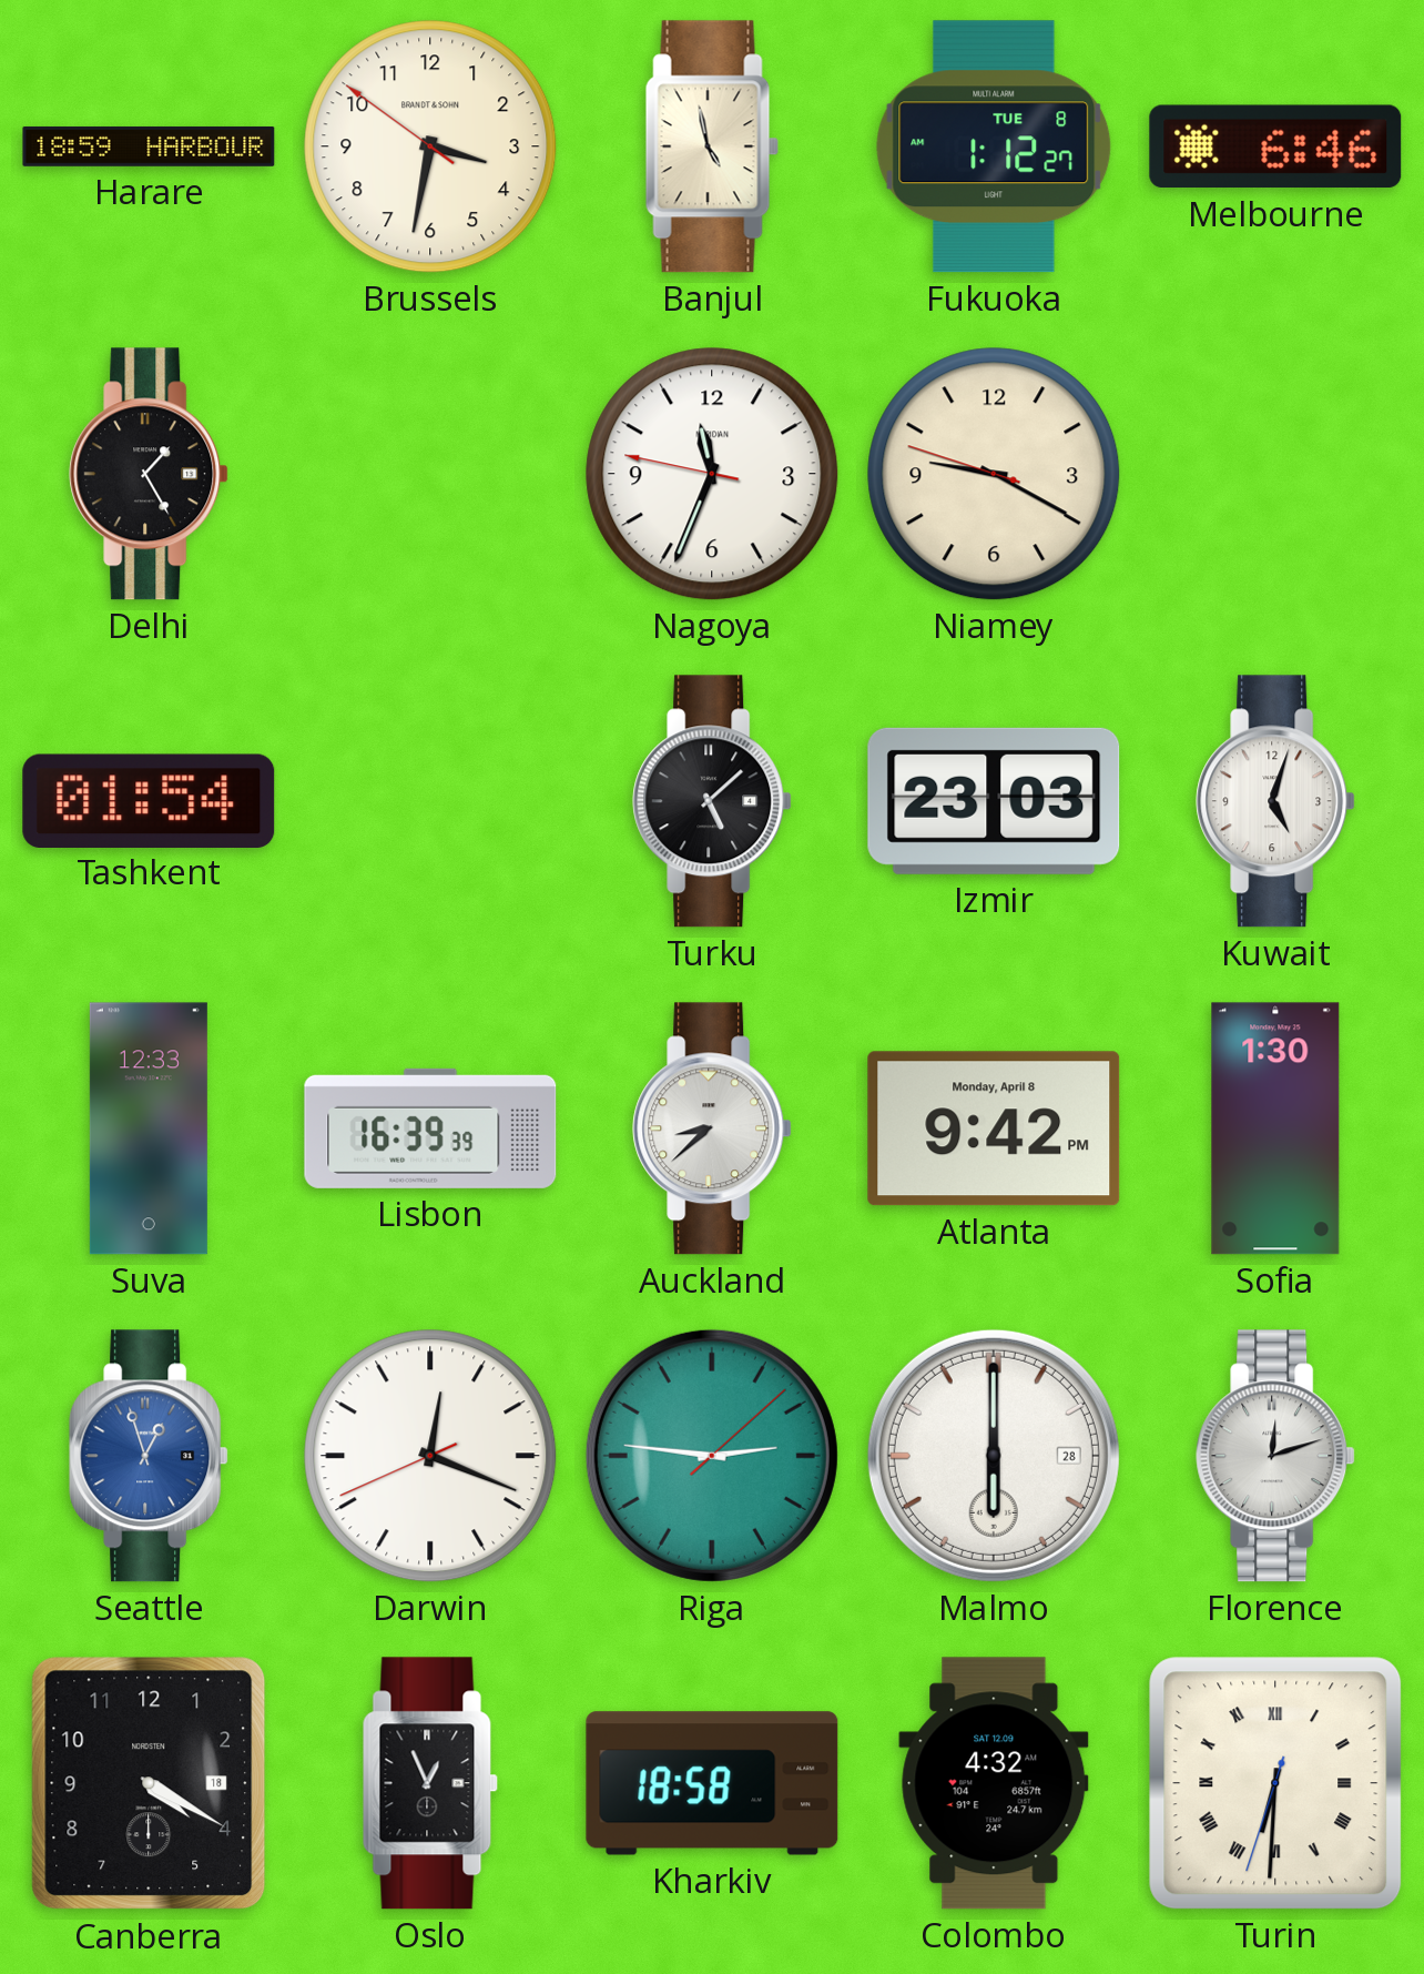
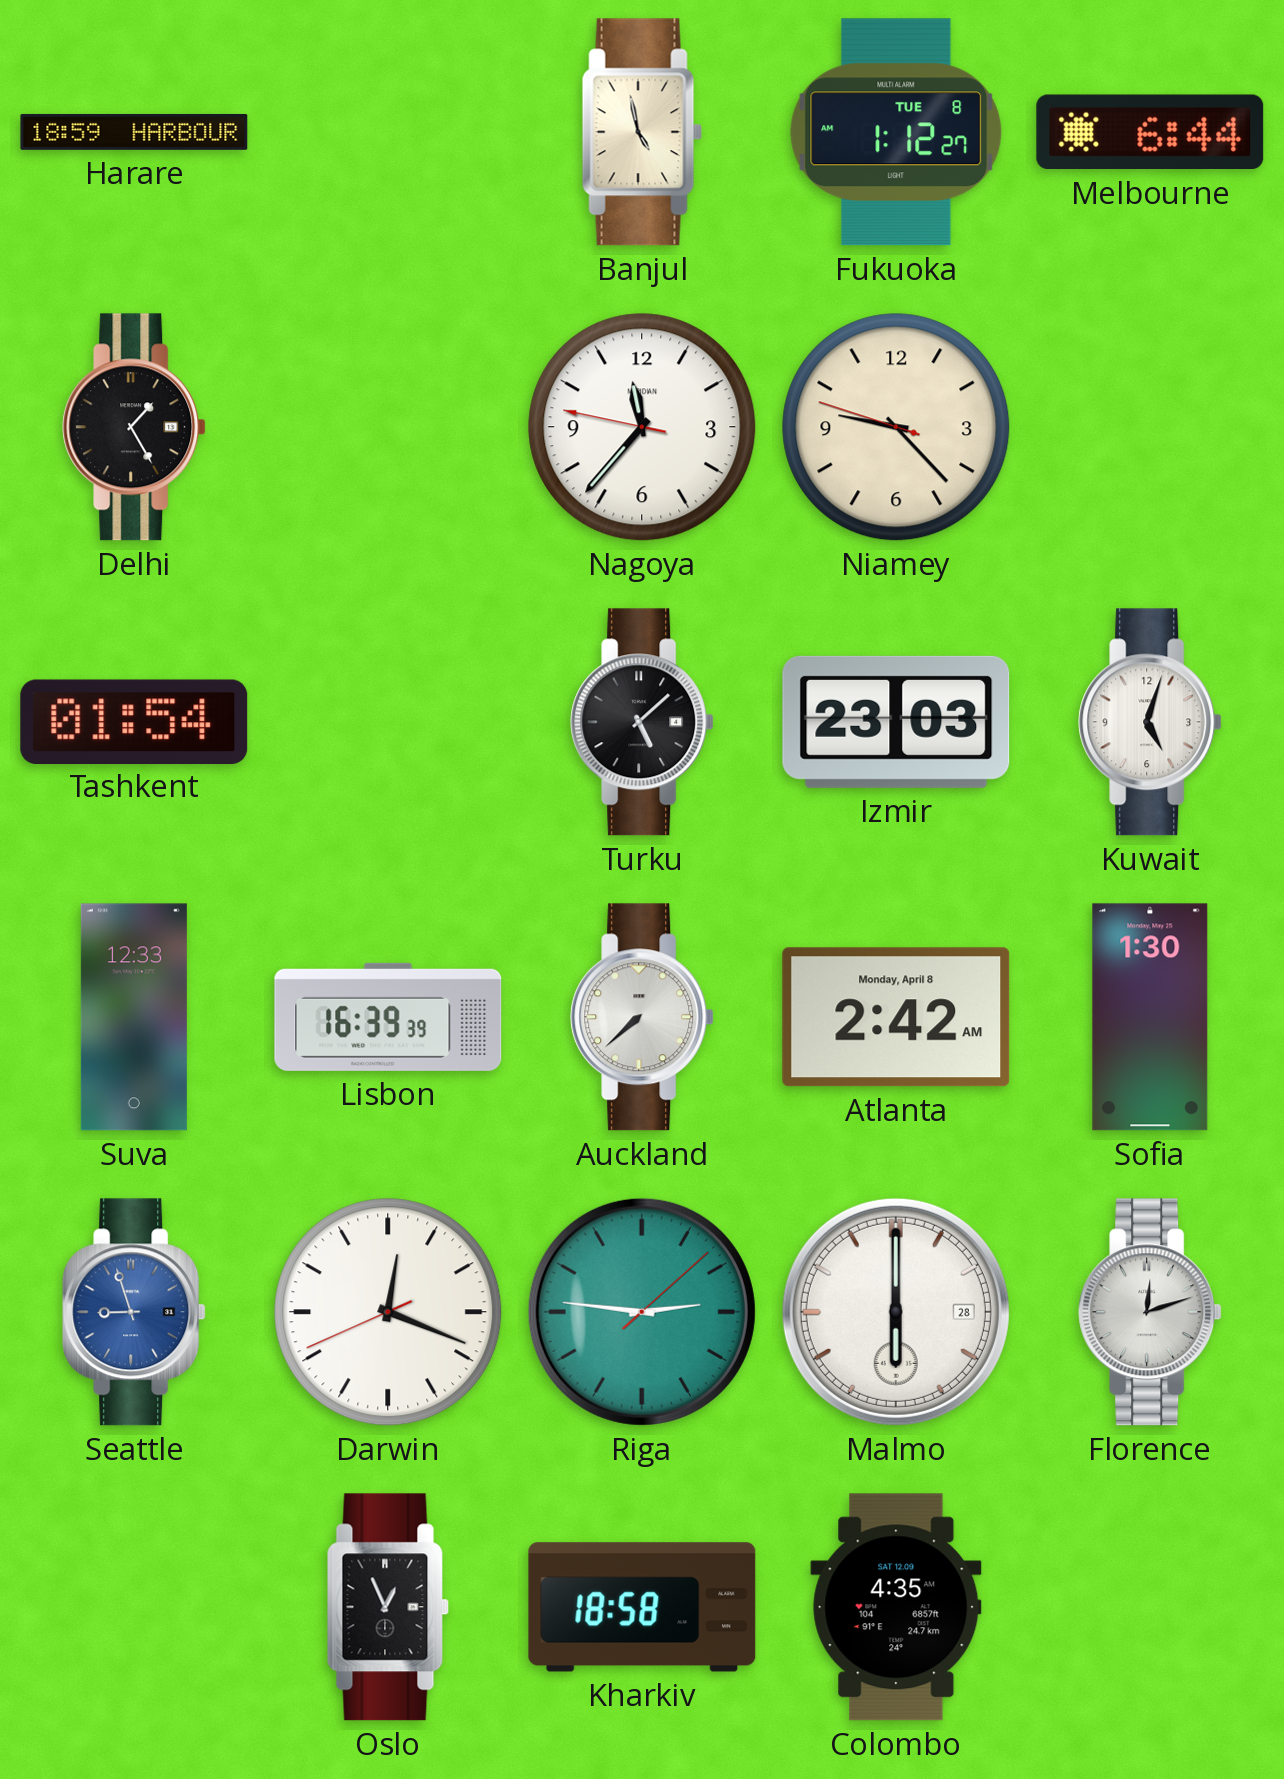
Brussels: 3:31 -> none
Melbourne: 6:46 -> 6:44
Nagoya: 11:33 -> 11:36
Niamey: 9:19 -> 9:22
Auckland: 8:38 -> 7:38
Atlanta: 9:42 -> 2:42
Seattle: 12:57 -> 8:57
Canberra: 4:20 -> none
Colombo: 4:32 -> 4:35
Turin: 6:30 -> none
